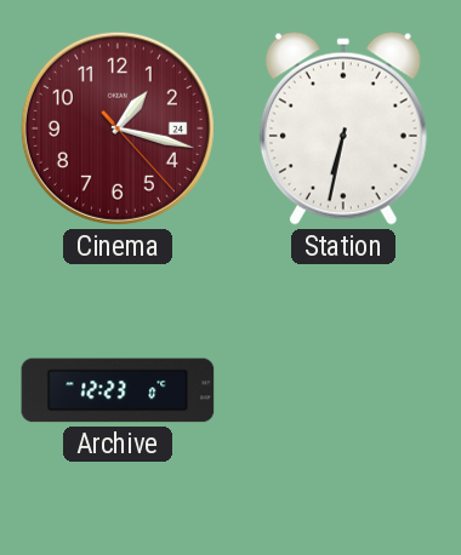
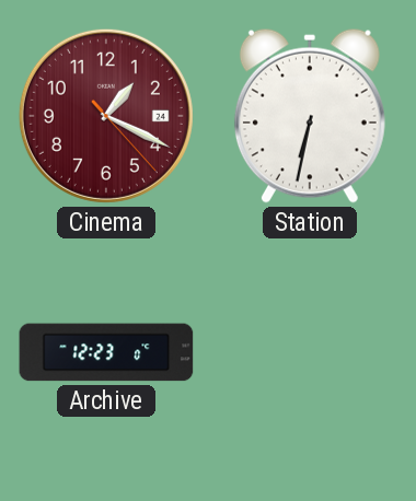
Cinema: 1:17 -> 1:19
